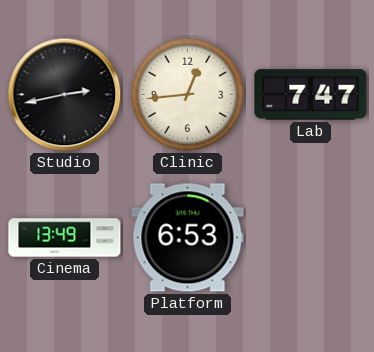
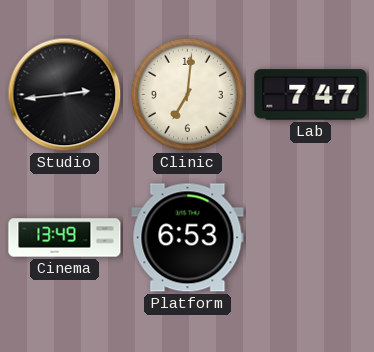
Studio: 2:43 -> 2:44
Clinic: 12:44 -> 7:01
